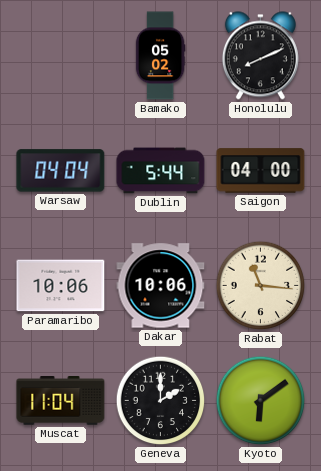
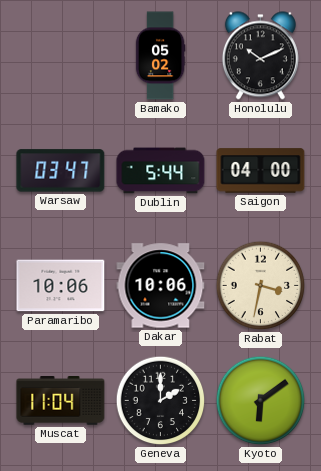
Honolulu: 8:11 -> 10:11
Warsaw: 04:04 -> 03:47
Rabat: 11:16 -> 3:32
